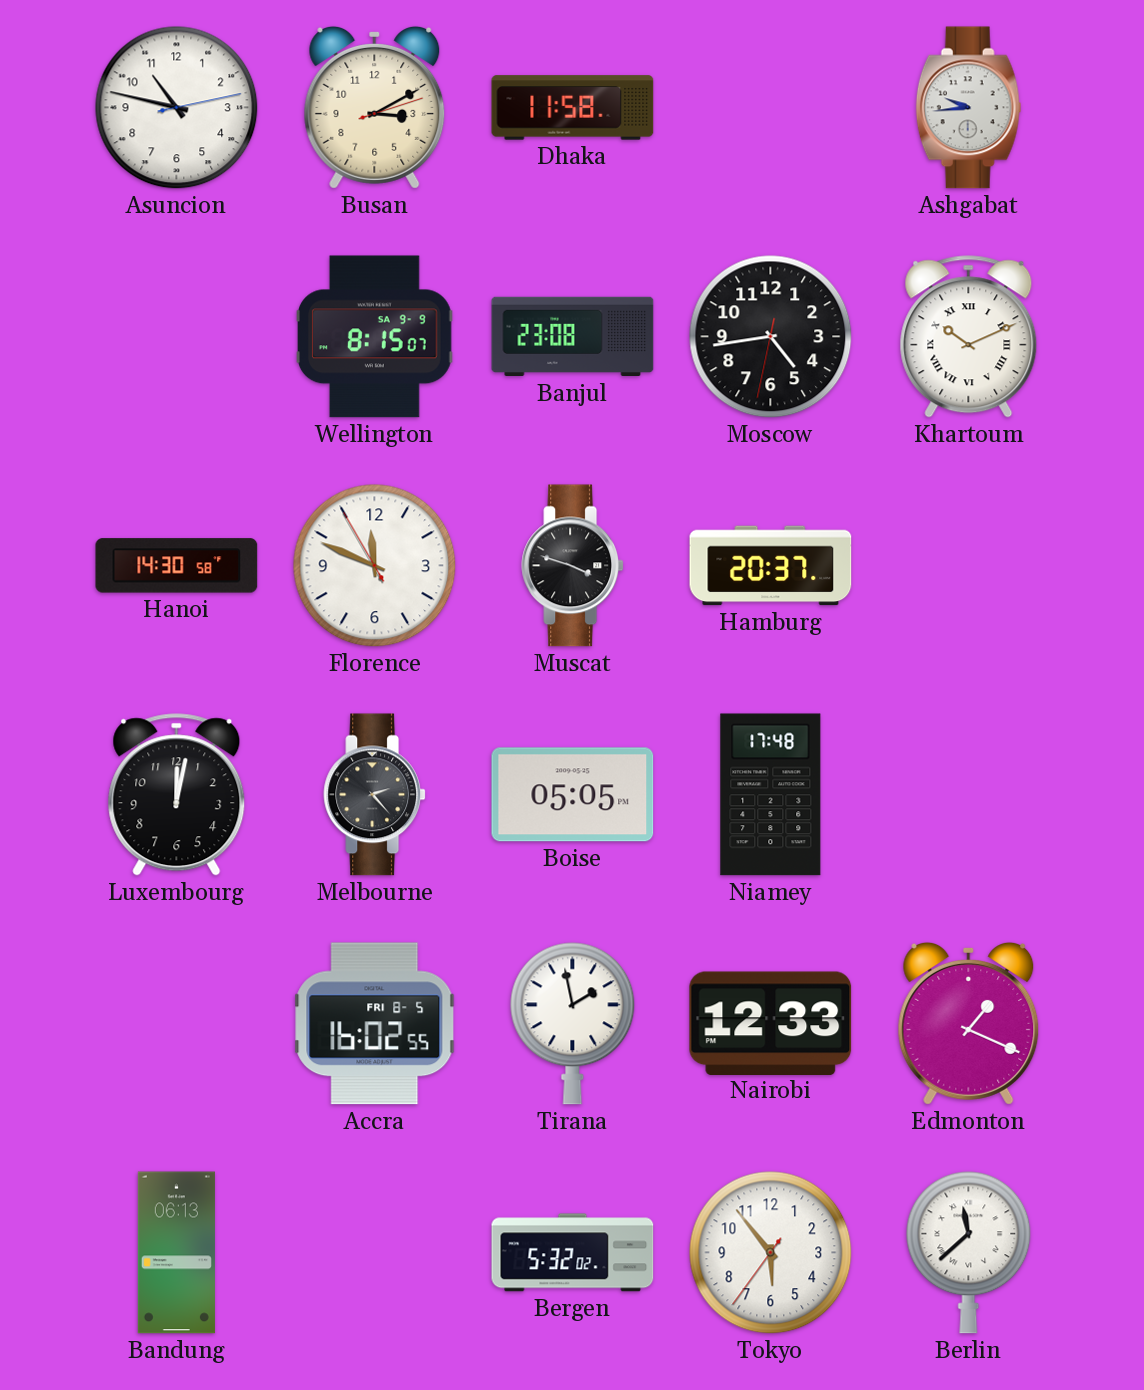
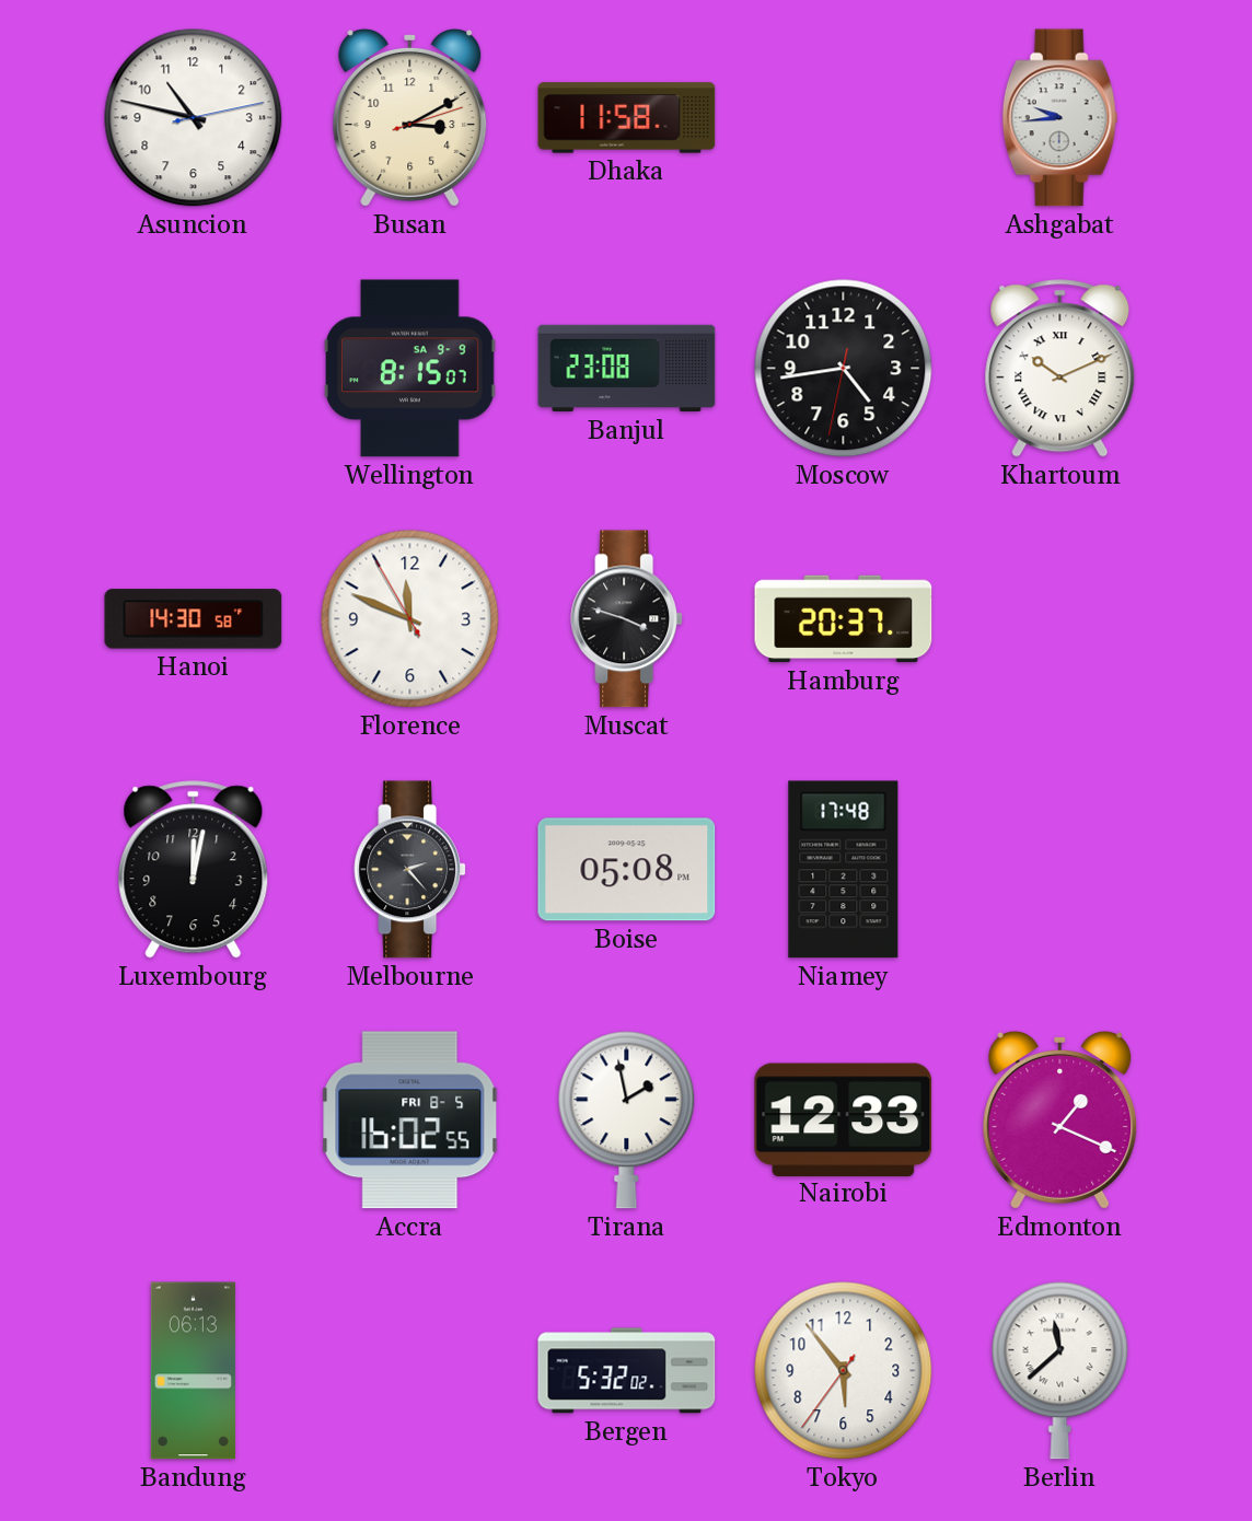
Boise: 05:05 -> 05:08
